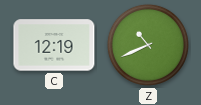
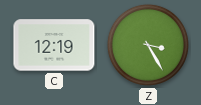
Z: 10:41 -> 3:25
